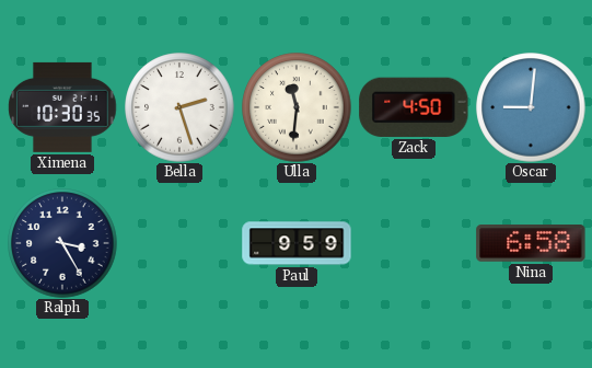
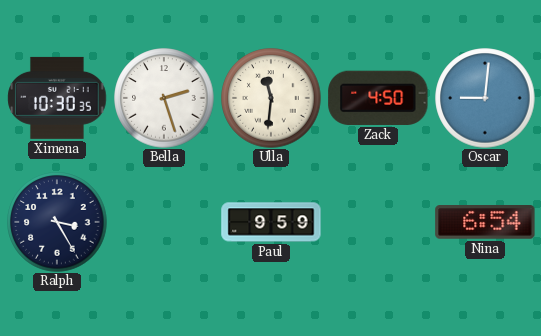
Nina: 6:58 -> 6:54
